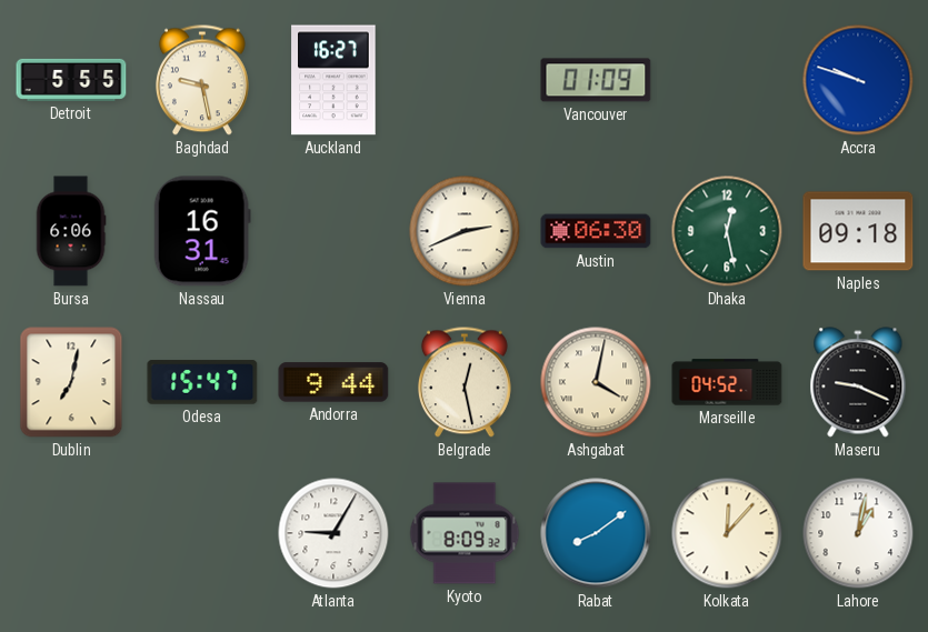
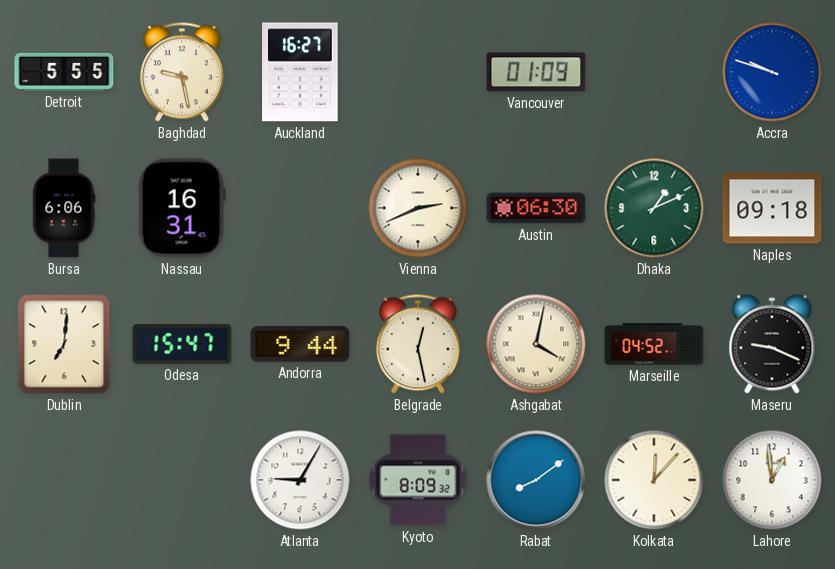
Dhaka: 12:28 -> 1:11
Dublin: 7:02 -> 7:01
Lahore: 1:02 -> 12:59
